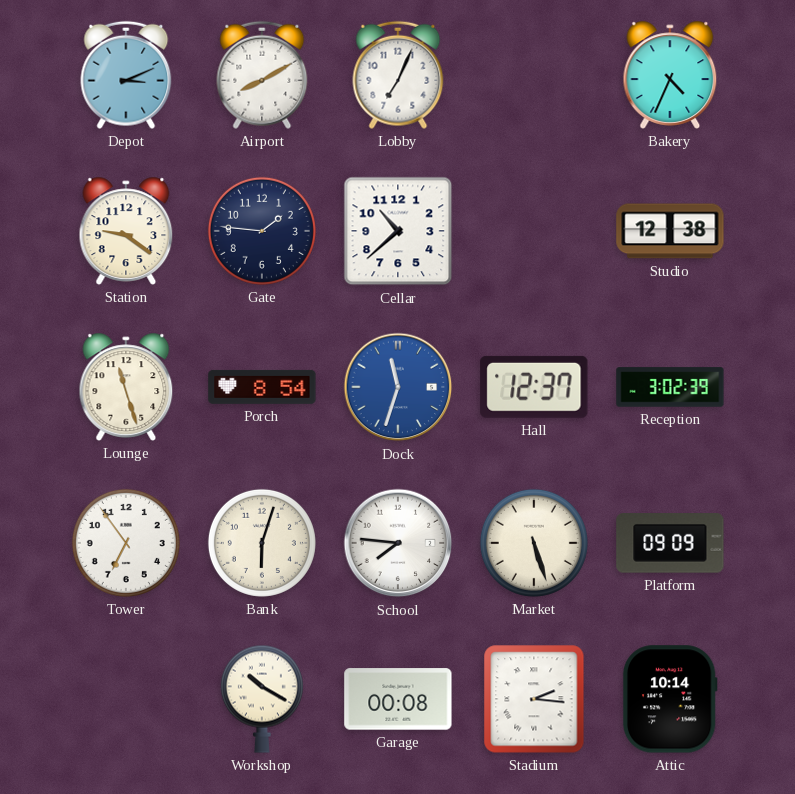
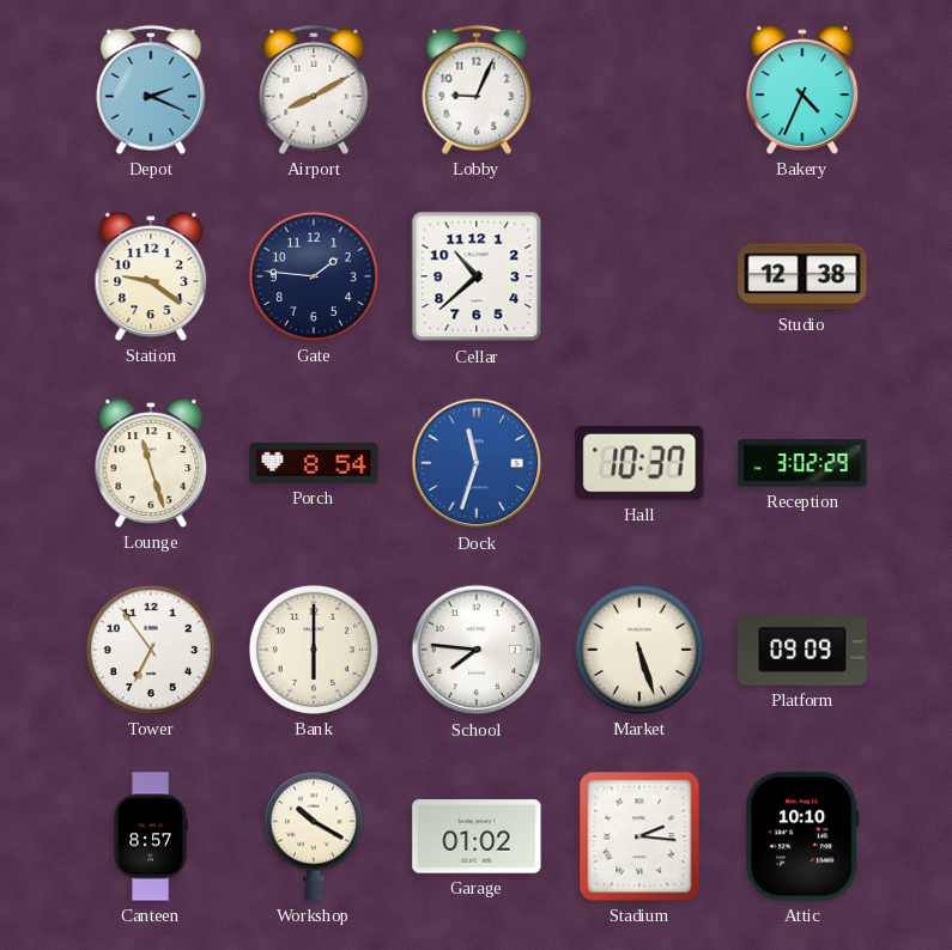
Depot: 3:11 -> 2:19
Lobby: 7:04 -> 9:04
Hall: 12:37 -> 10:37
Reception: 3:02:39 -> 3:02:29
Bank: 6:03 -> 6:00
Canteen: none -> 8:57
Garage: 00:08 -> 01:02
Attic: 10:14 -> 10:10
